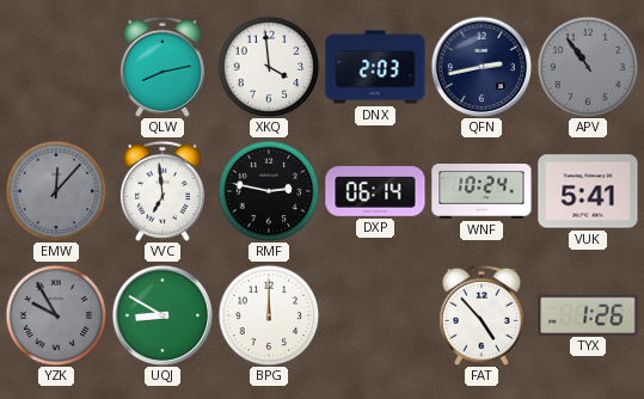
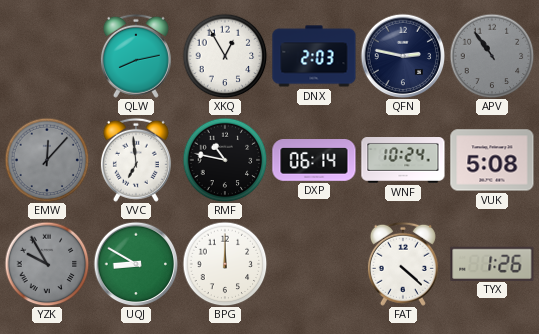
XKQ: 3:59 -> 12:55
QFN: 2:43 -> 2:47
RMF: 2:47 -> 10:47
VUK: 5:41 -> 5:08
FAT: 4:53 -> 4:22
